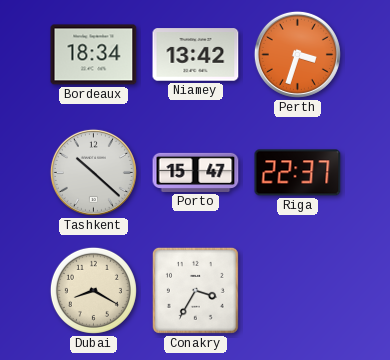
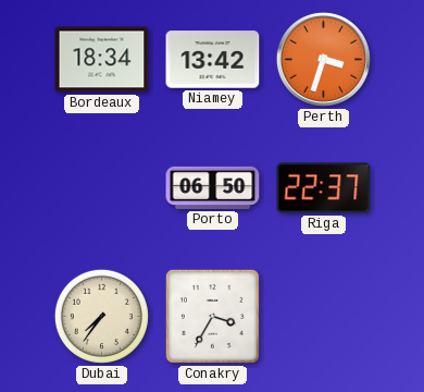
Tashkent: 10:22 -> none
Porto: 15:47 -> 06:50
Dubai: 8:20 -> 7:36
